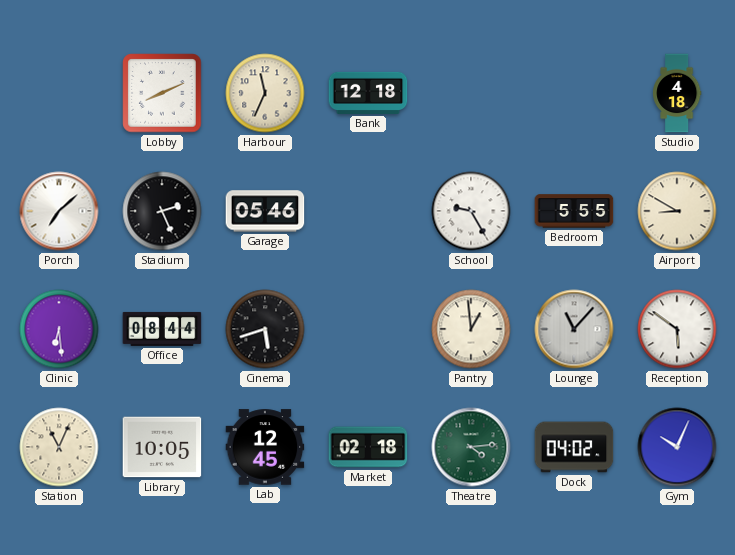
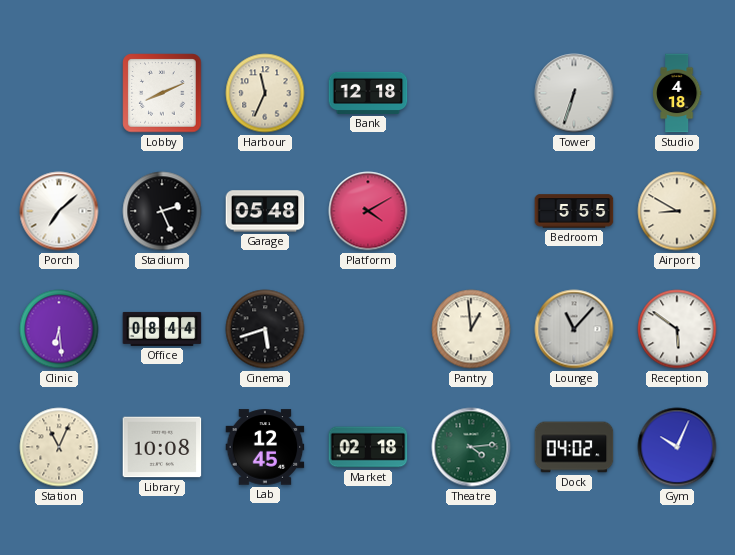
Tower: none -> 6:33
Garage: 05:46 -> 05:48
Platform: none -> 4:10
School: 9:25 -> none
Library: 10:05 -> 10:08
